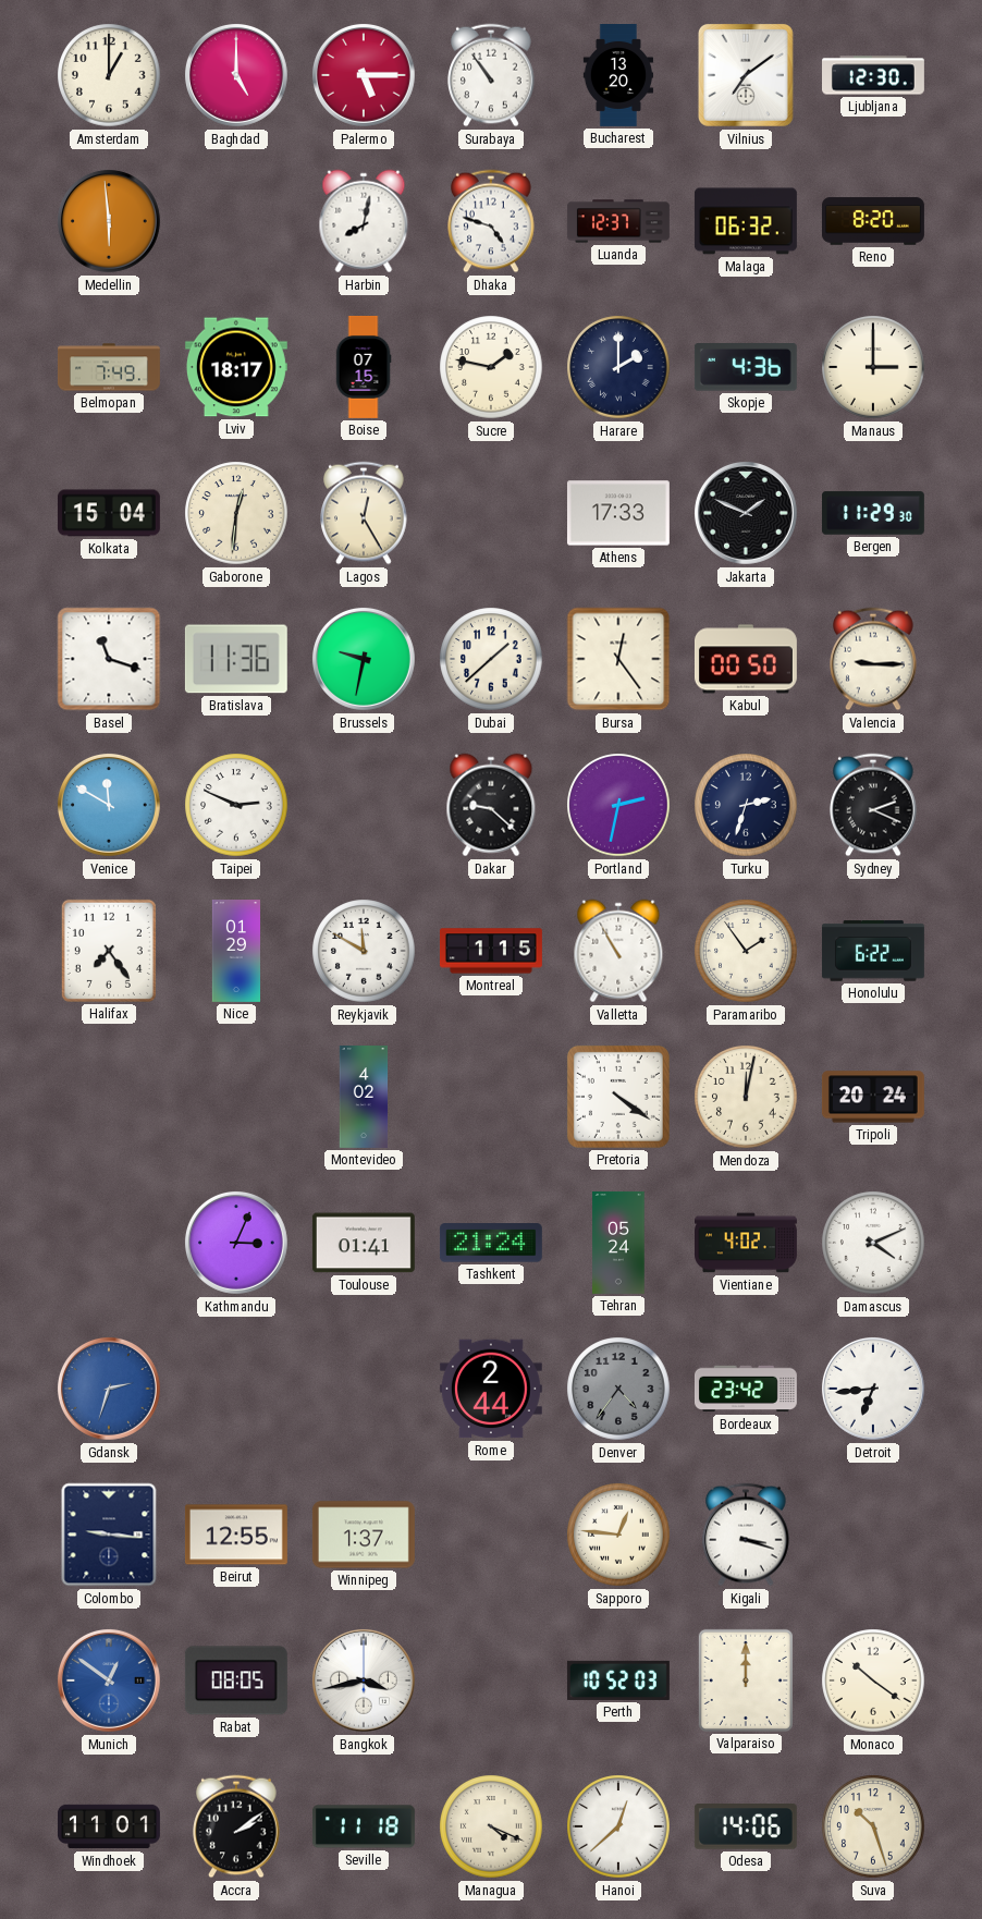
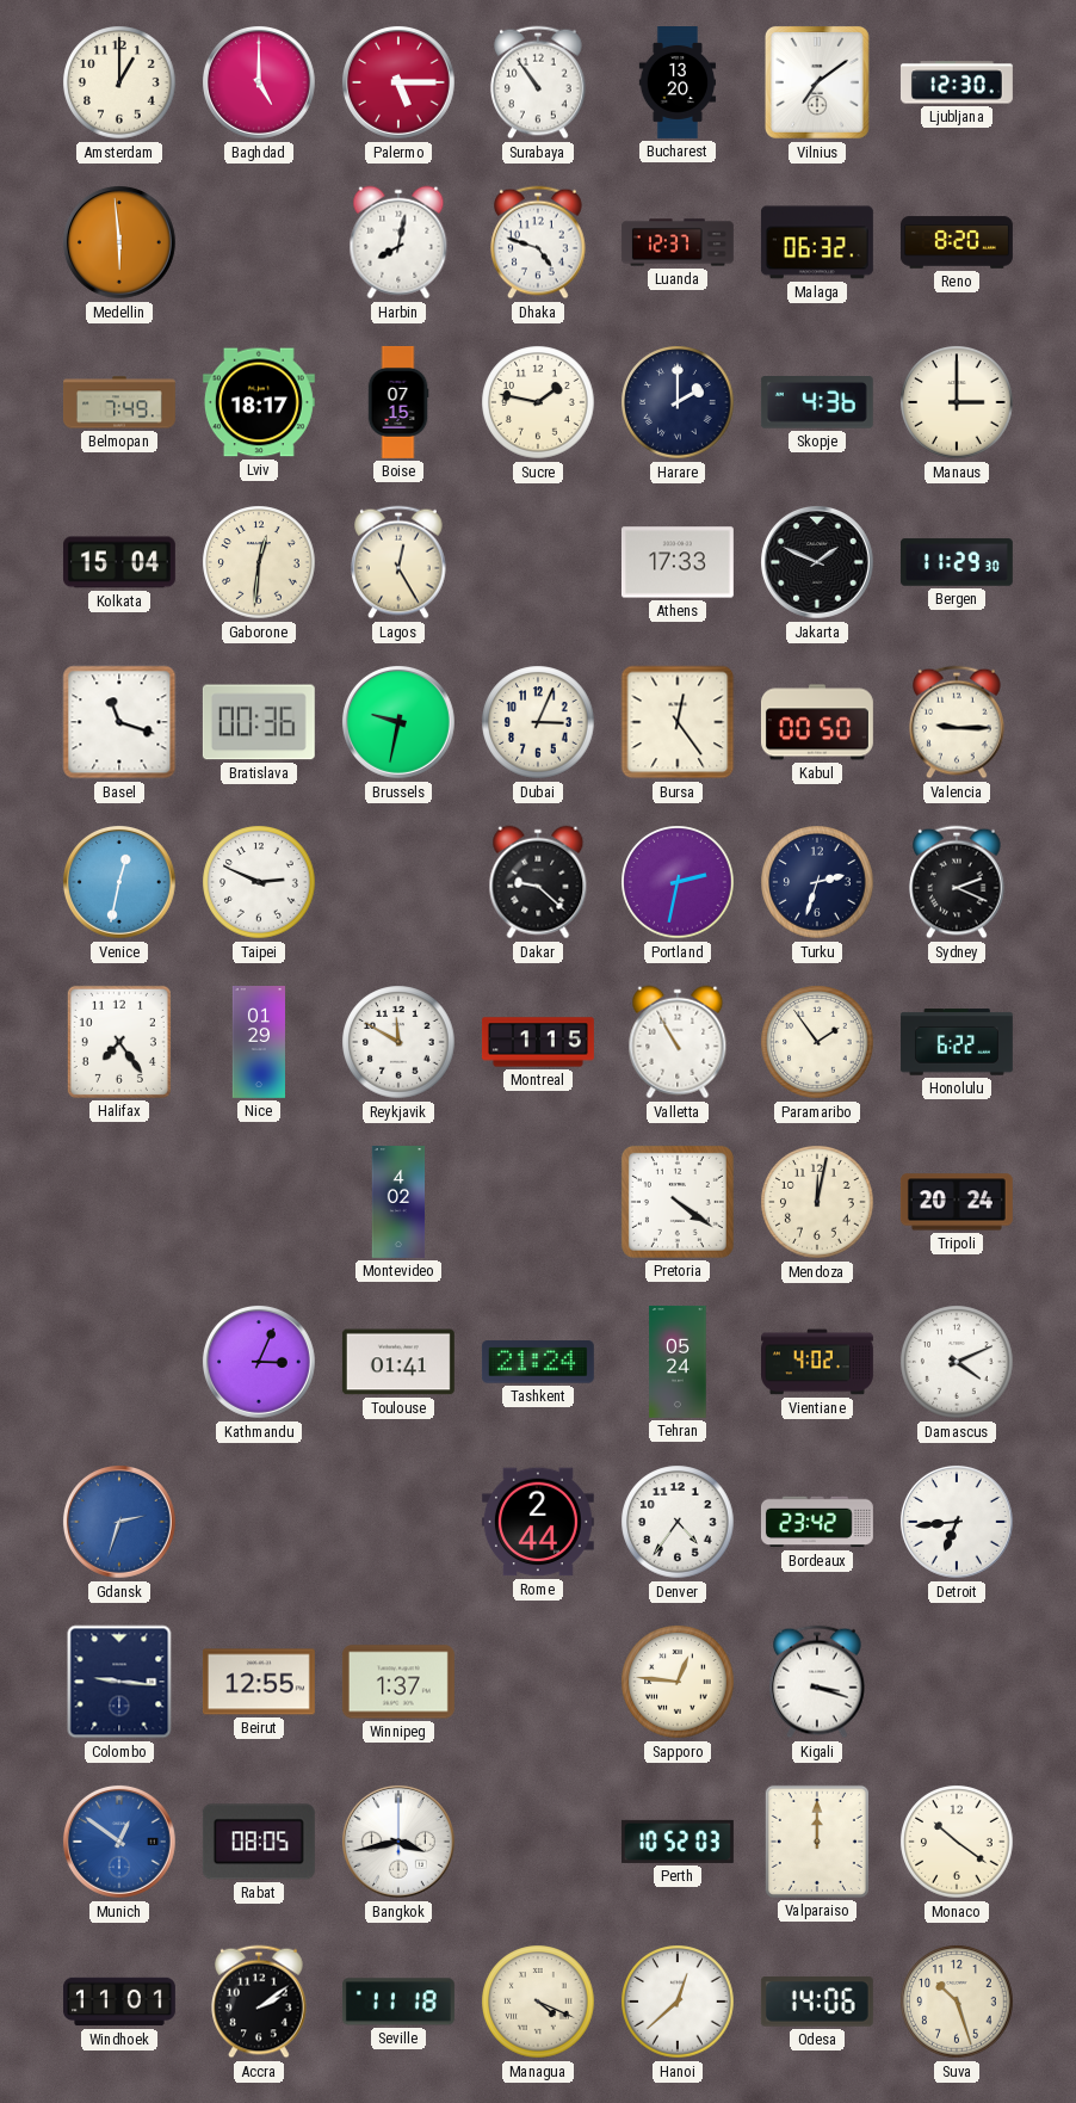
Bratislava: 11:36 -> 00:36
Dubai: 1:38 -> 3:04
Venice: 11:50 -> 12:32
Denver dial: grey -> white
